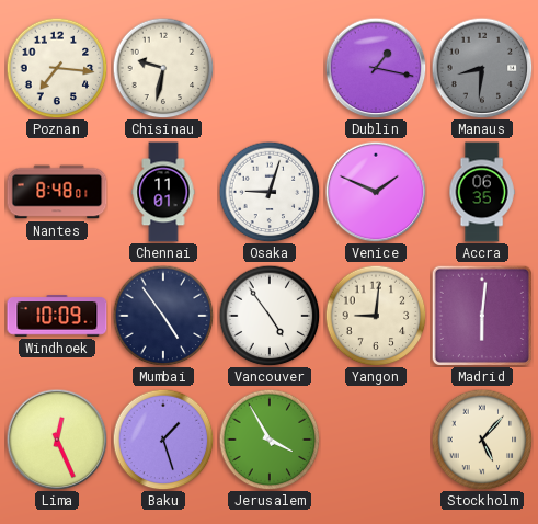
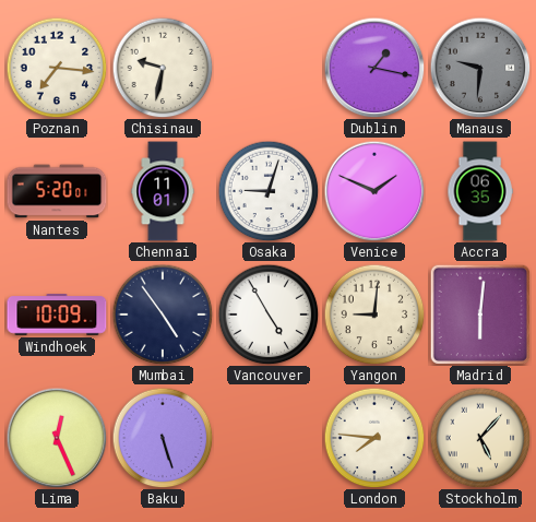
Manaus: 8:31 -> 9:31
Nantes: 8:48 -> 5:20
Vancouver: 4:54 -> 4:55
Baku: 1:27 -> 5:27
Jerusalem: 3:55 -> none
London: none -> 7:46
